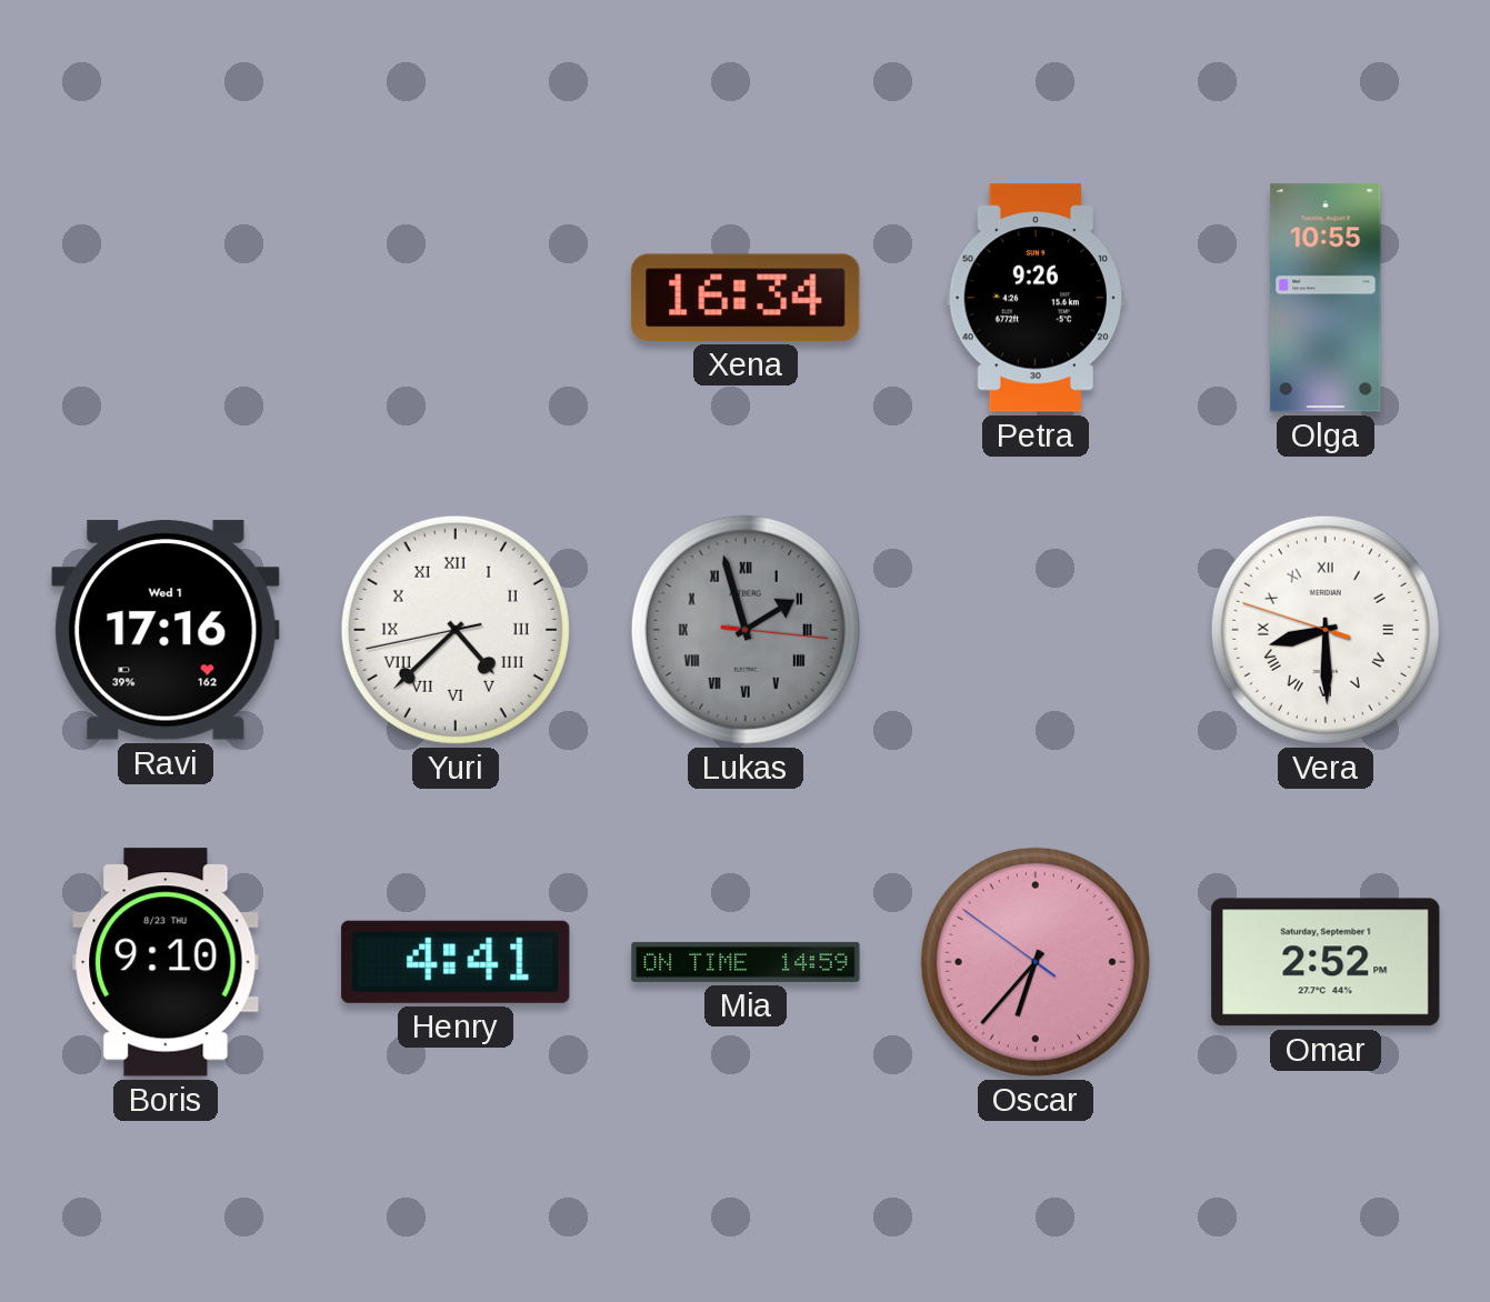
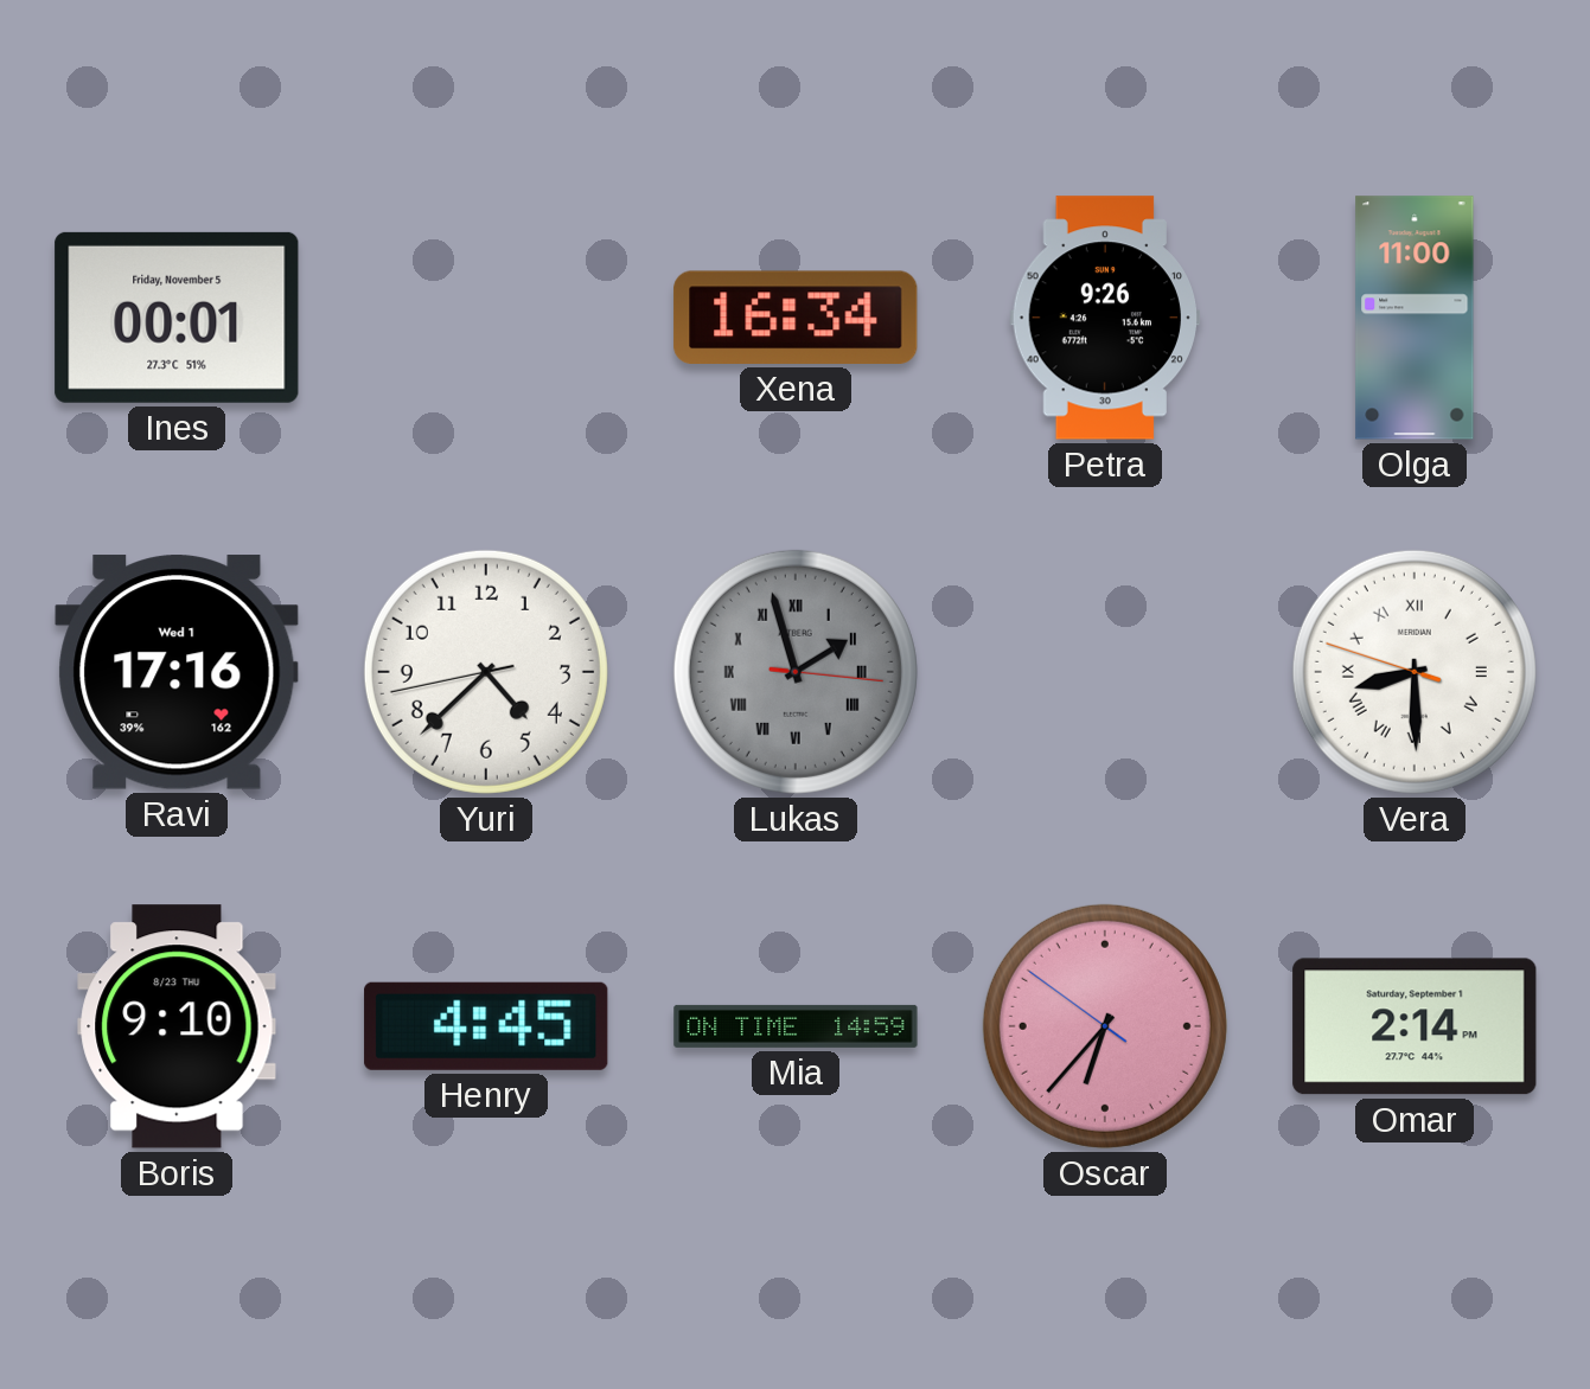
Ines: none -> 00:01
Olga: 10:55 -> 11:00
Yuri numerals: Roman -> Arabic
Henry: 4:41 -> 4:45
Omar: 2:52 -> 2:14
